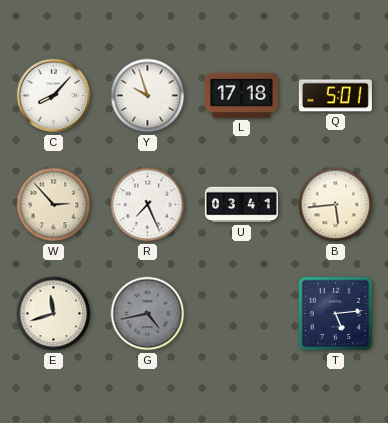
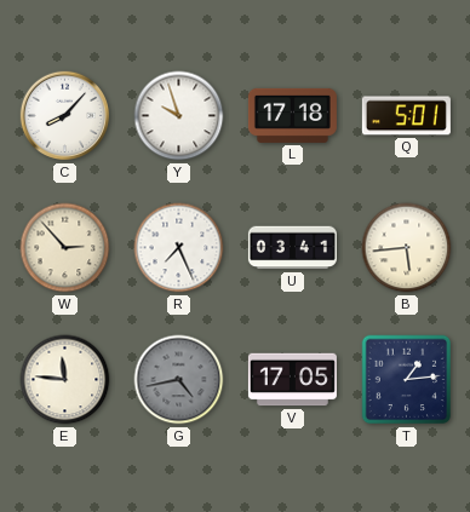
E: 11:42 -> 11:46
V: none -> 17:05
T: 5:14 -> 1:14
